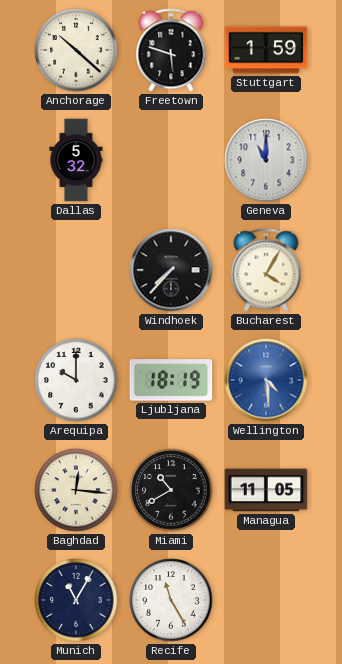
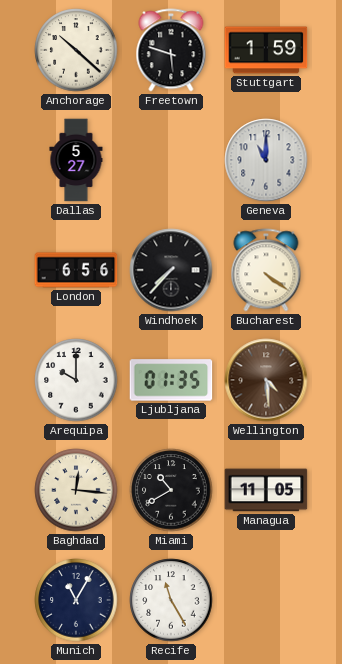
Dallas: 5:32 -> 5:27
London: none -> 6:56
Bucharest: 4:05 -> 4:21
Ljubljana: 18:19 -> 01:35
Wellington dial: blue -> brown
